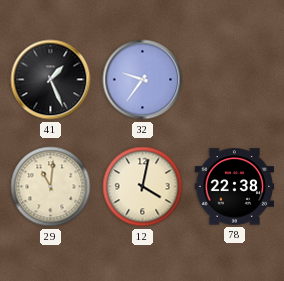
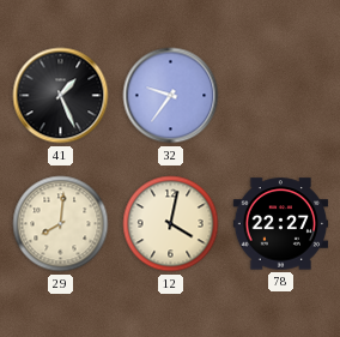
29: 11:01 -> 8:01
78: 22:38 -> 22:27
